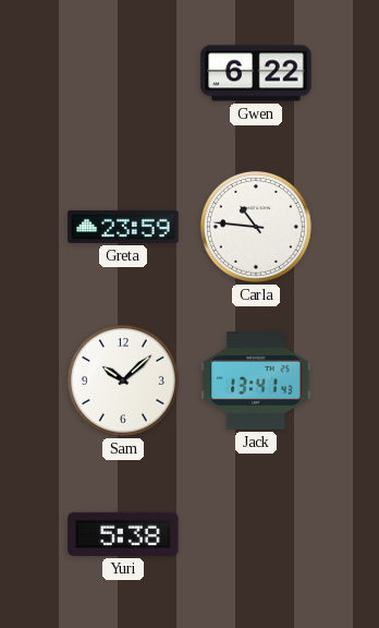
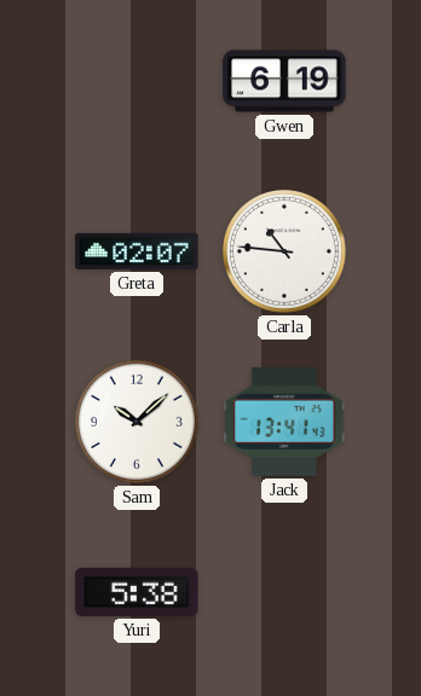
Gwen: 6:22 -> 6:19
Greta: 23:59 -> 02:07
